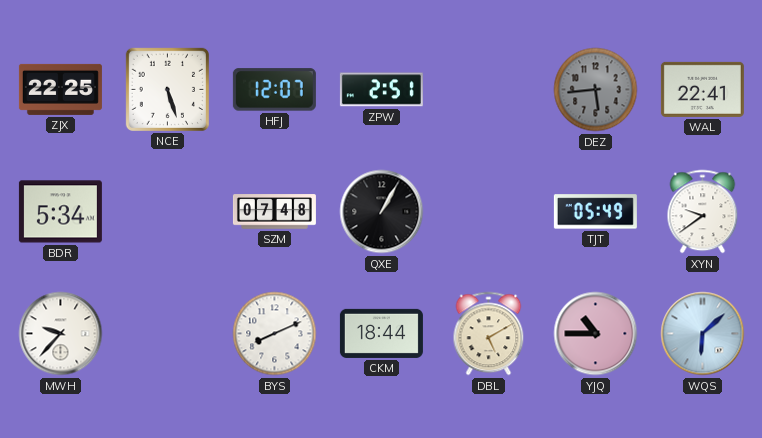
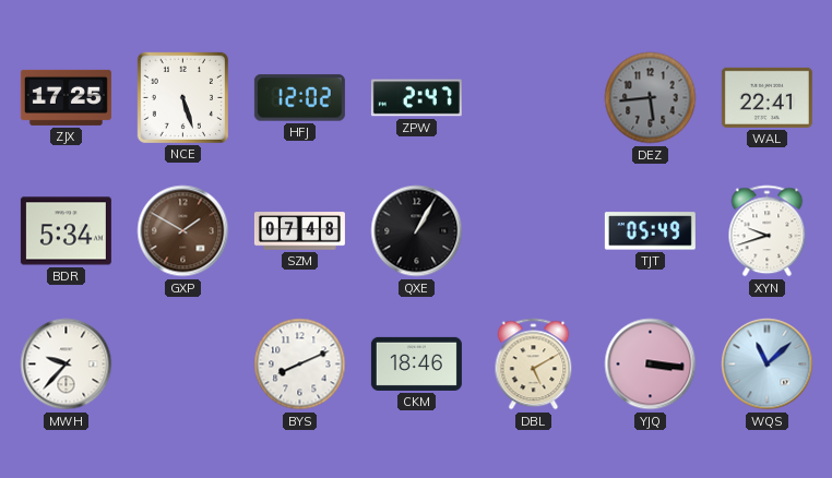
ZJX: 22:25 -> 17:25
HFJ: 12:07 -> 12:02
ZPW: 2:51 -> 2:47
GXP: none -> 1:50
XYN: 9:39 -> 9:42
CKM: 18:44 -> 18:46
YJQ: 10:45 -> 3:16
WQS: 6:08 -> 11:08
